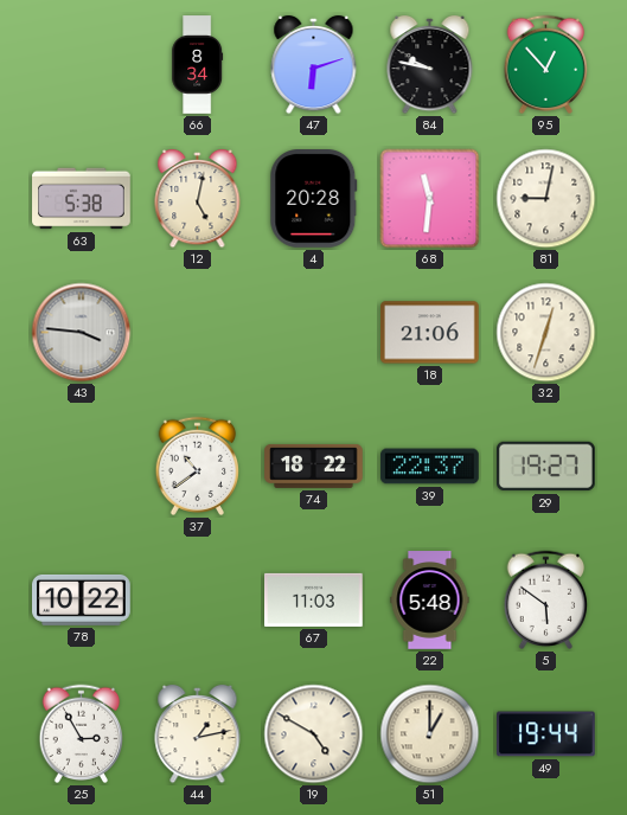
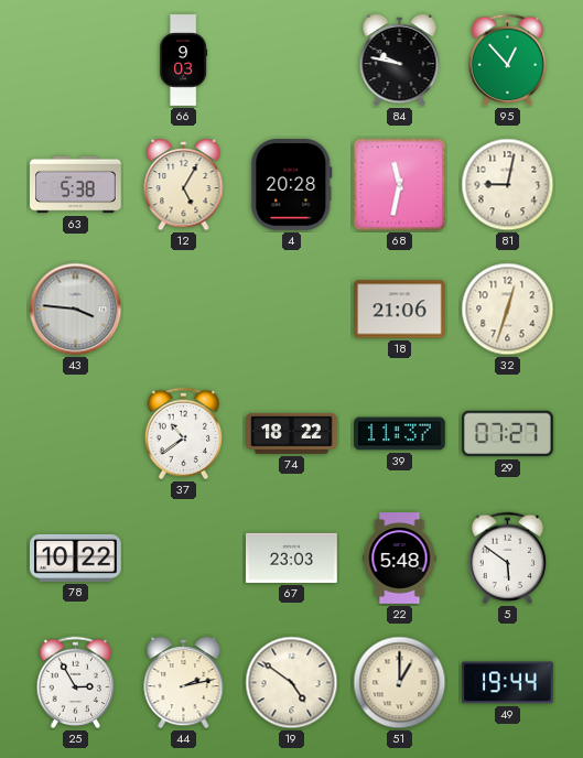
66: 8:34 -> 9:03
47: 6:12 -> none
12: 5:02 -> 5:05
68: 11:31 -> 11:32
39: 22:37 -> 11:37
29: 19:27 -> 07:27
67: 11:03 -> 23:03
44: 1:13 -> 2:13
19: 4:50 -> 4:51
